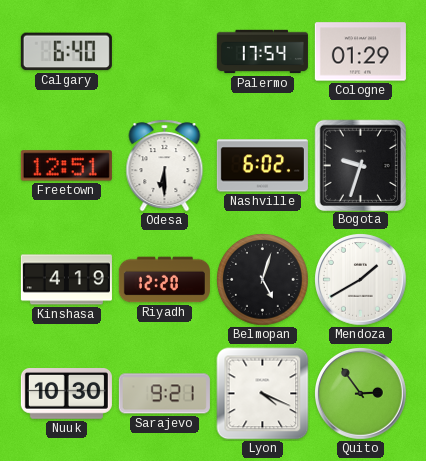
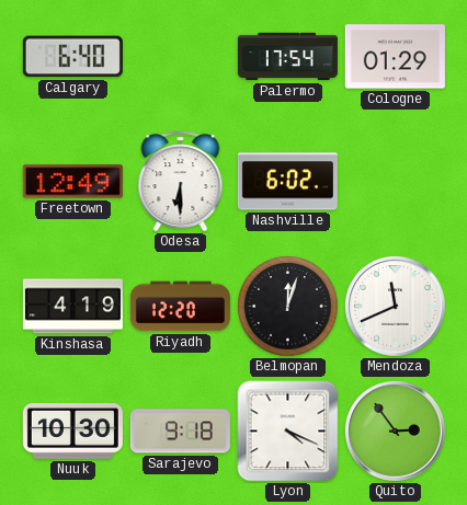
Freetown: 12:51 -> 12:49
Bogota: 9:33 -> none
Belmopan: 5:03 -> 12:03
Mendoza: 1:40 -> 11:41
Sarajevo: 9:21 -> 9:18
